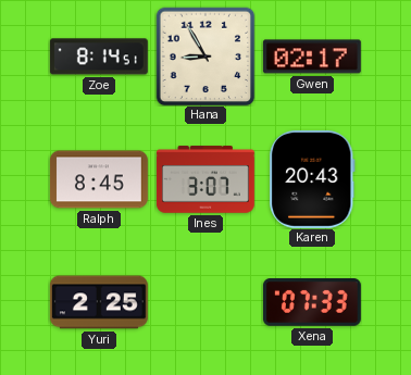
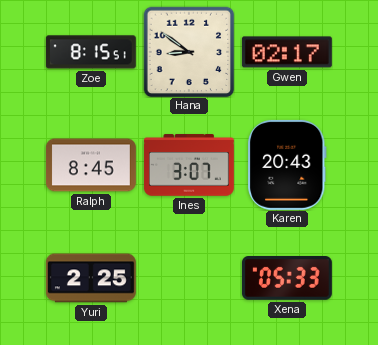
Zoe: 8:14 -> 8:15
Hana: 8:55 -> 8:51
Xena: 07:33 -> 05:33
